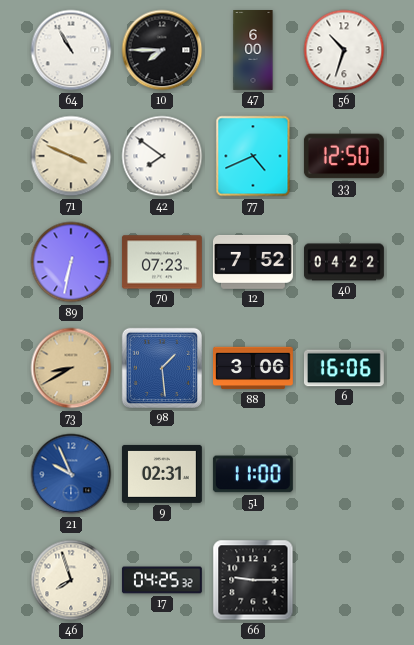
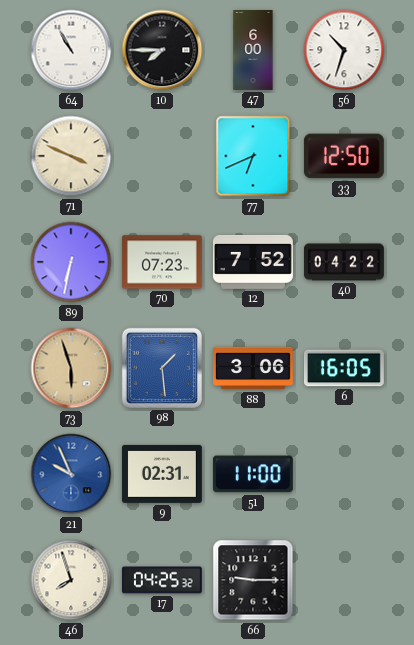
42: 7:51 -> none
77: 4:41 -> 6:41
73: 8:40 -> 5:57
6: 16:06 -> 16:05
